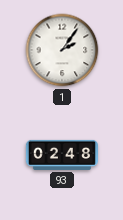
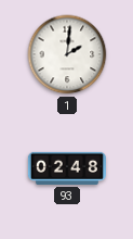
1: 2:06 -> 2:01
